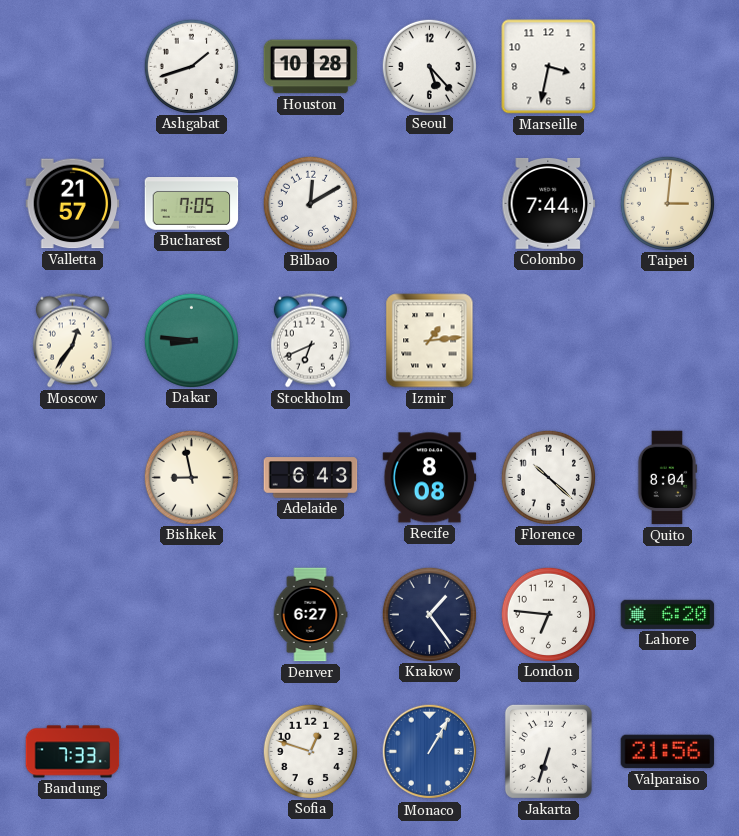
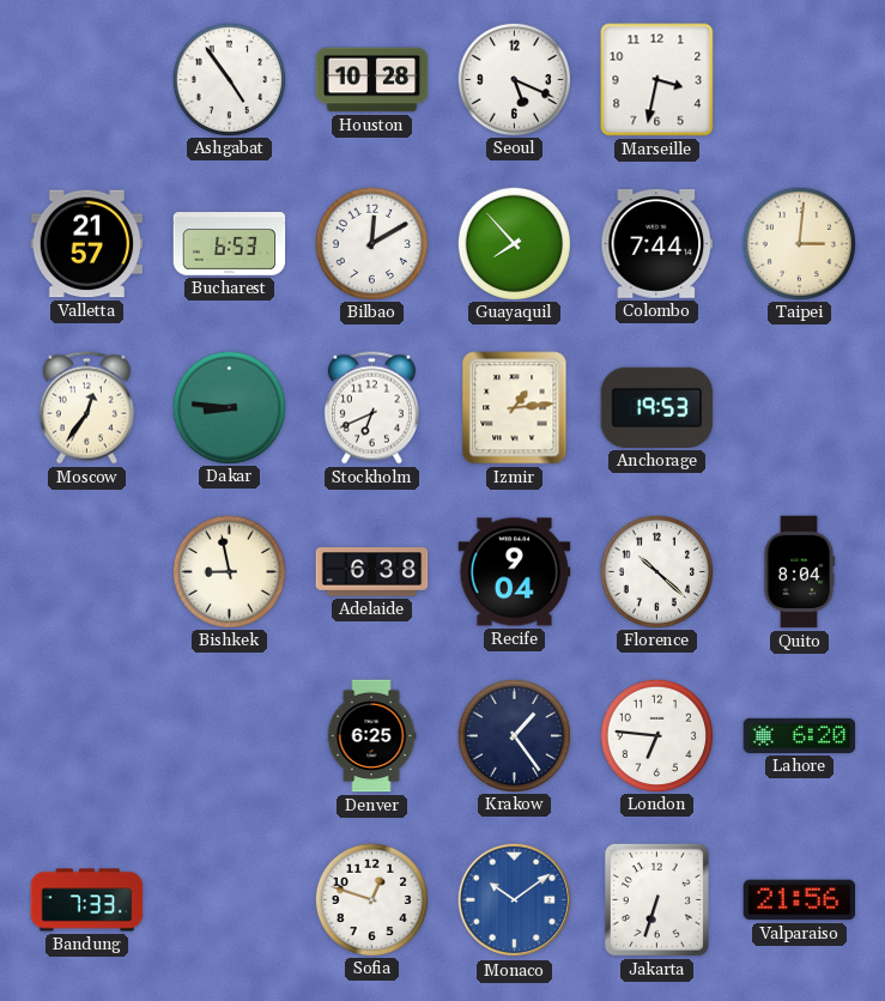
Ashgabat: 1:42 -> 4:54
Seoul: 5:23 -> 5:19
Bucharest: 7:05 -> 6:53
Guayaquil: none -> 7:53
Anchorage: none -> 19:53
Adelaide: 6:43 -> 6:38
Recife: 8:08 -> 9:04
Denver: 6:27 -> 6:25
Monaco: 1:05 -> 10:09
